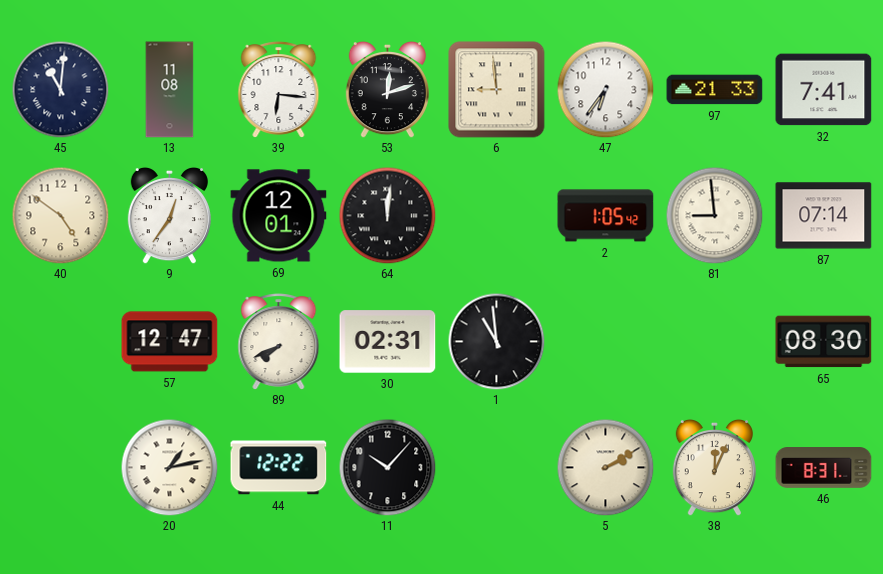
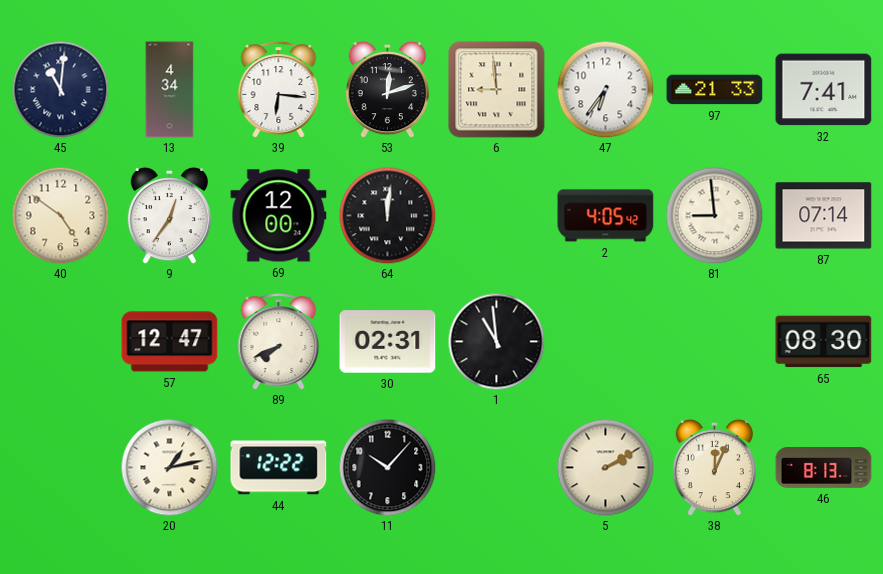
13: 11:08 -> 4:34
69: 12:01 -> 12:00
2: 1:05 -> 4:05
46: 8:31 -> 8:13
